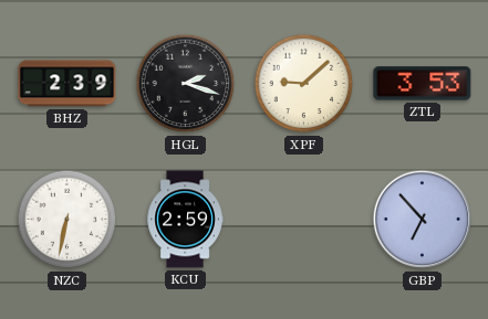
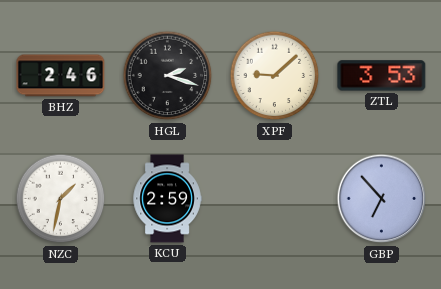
BHZ: 2:39 -> 2:46
NZC: 6:32 -> 1:32
